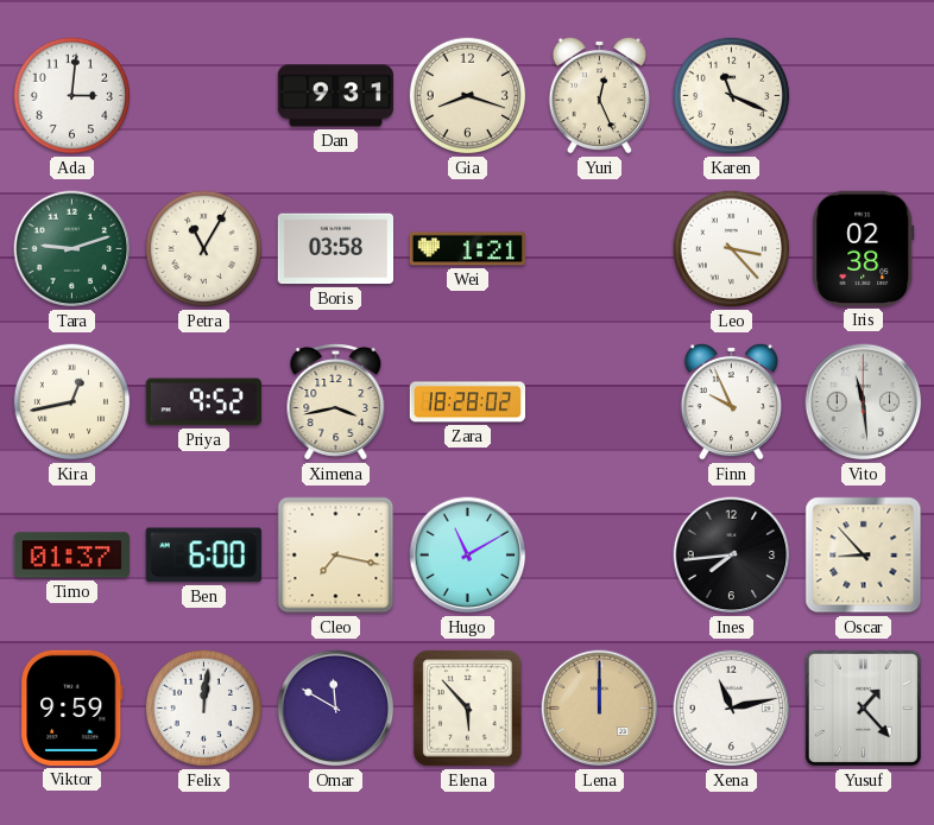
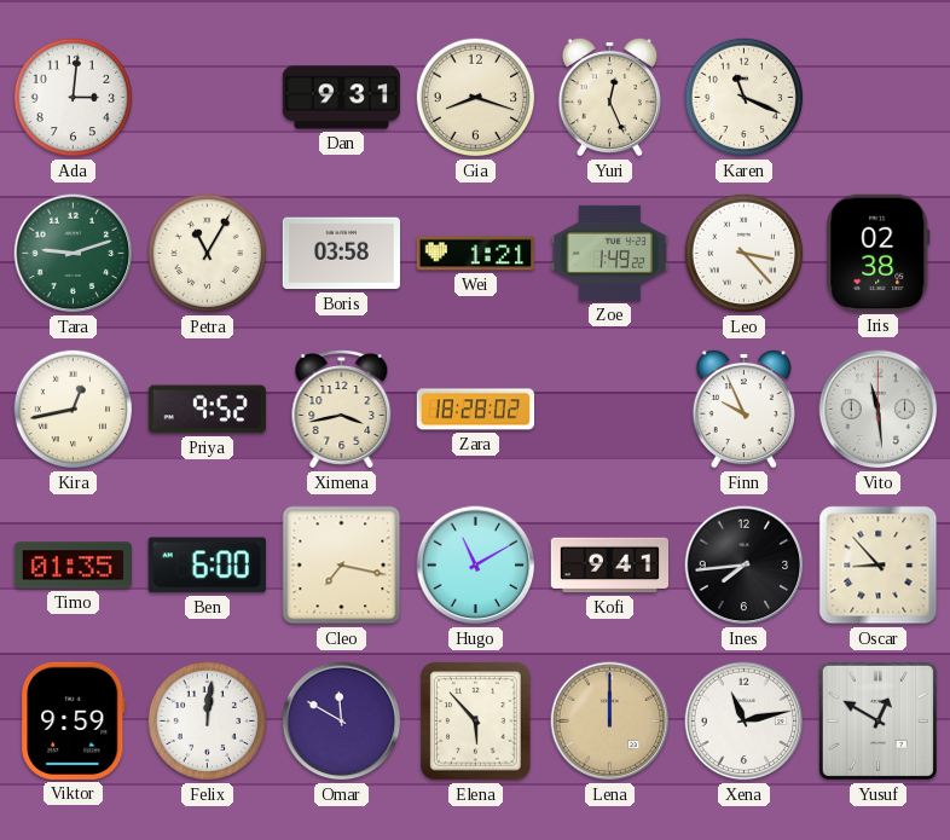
Zoe: none -> 1:49
Timo: 01:37 -> 01:35
Kofi: none -> 9:41
Yusuf: 1:23 -> 12:50
